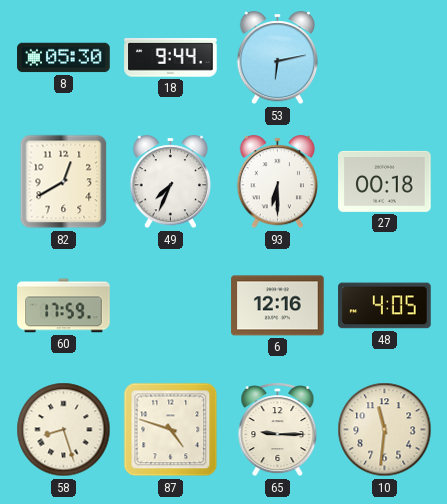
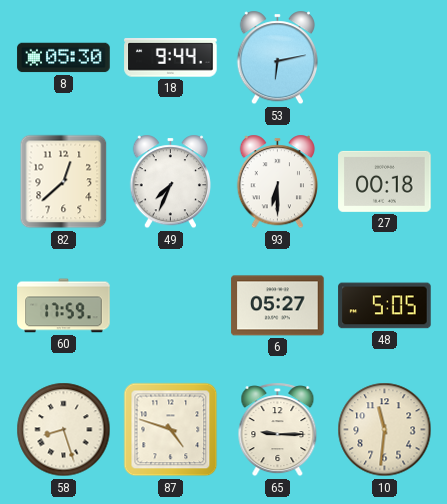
82: 12:40 -> 12:38
6: 12:16 -> 05:27
48: 4:05 -> 5:05
